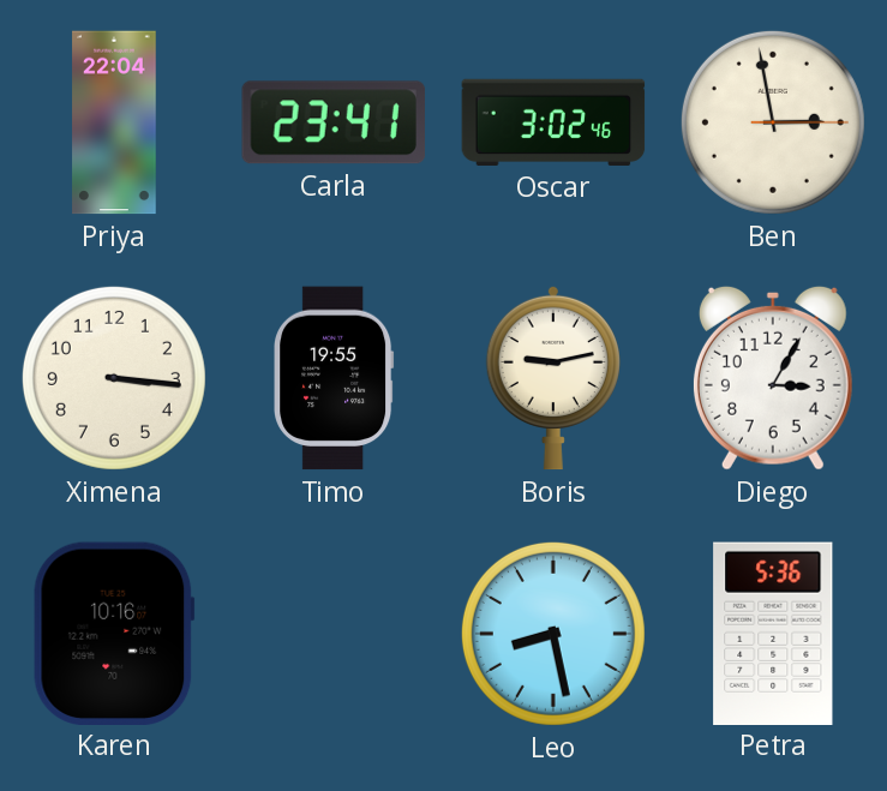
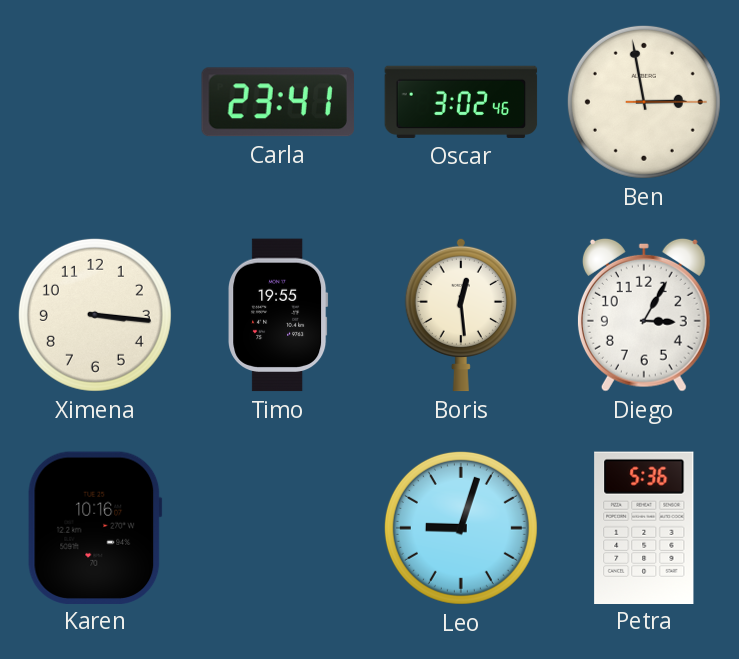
Priya: 22:04 -> none
Boris: 9:13 -> 12:29
Leo: 8:28 -> 9:03
